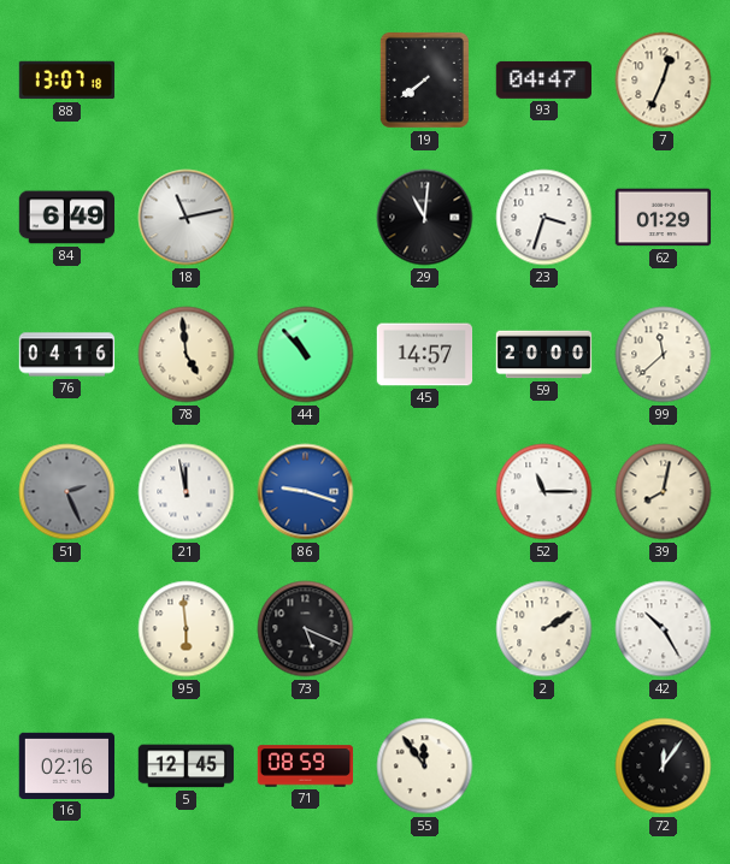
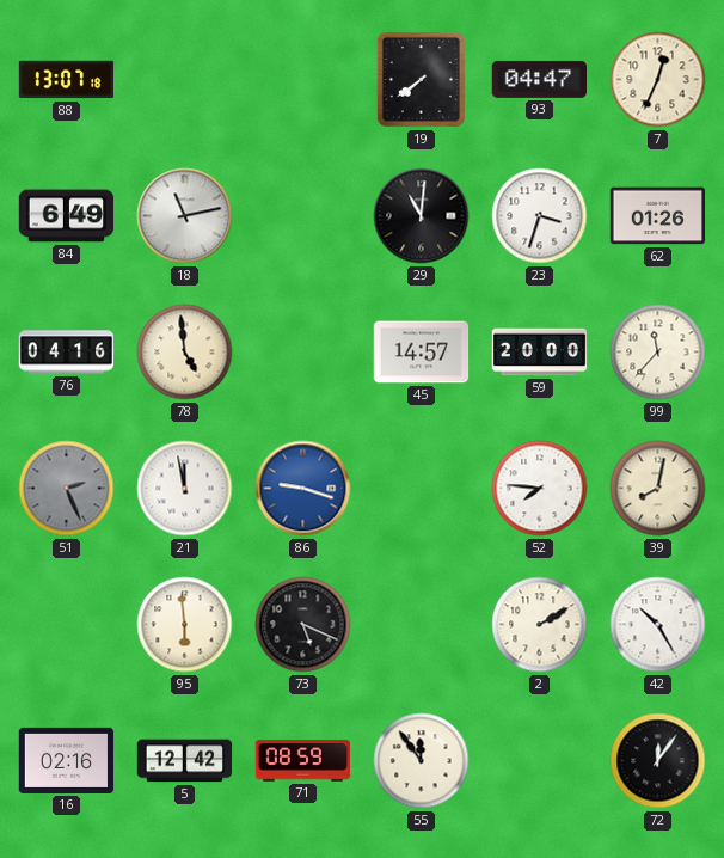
62: 01:29 -> 01:26
44: 10:53 -> none
99: 11:38 -> 11:37
52: 11:15 -> 7:46
5: 12:45 -> 12:42
